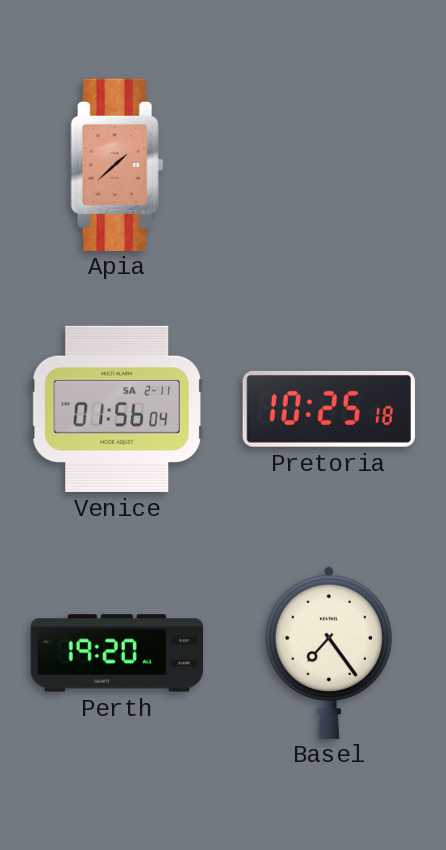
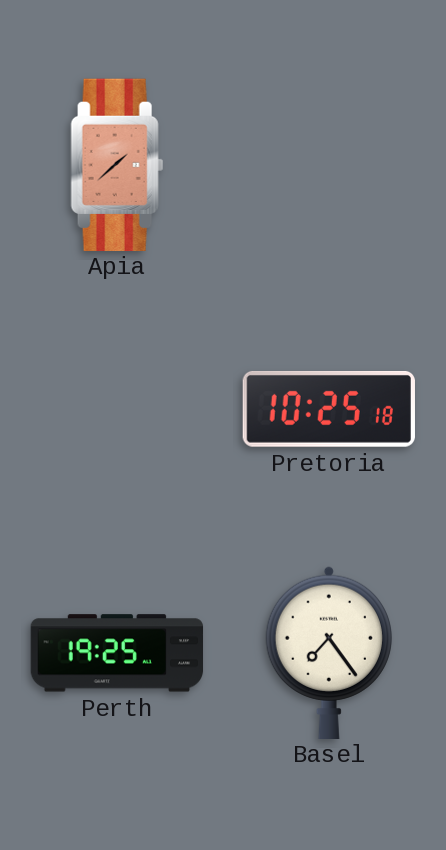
Venice: 01:56 -> none
Perth: 19:20 -> 19:25
